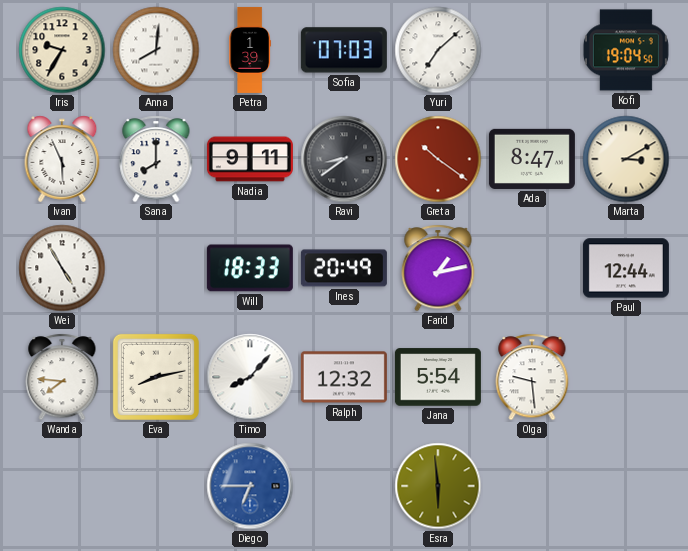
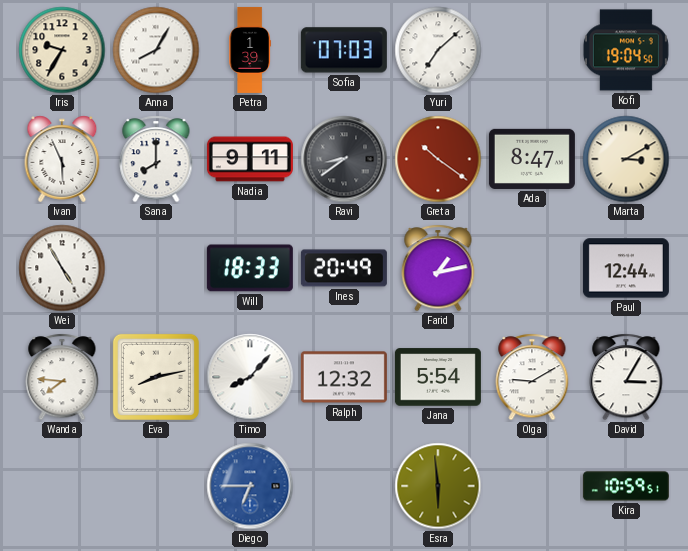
Anna: 8:01 -> 8:05
Olga: 9:29 -> 9:10
David: none -> 3:05
Kira: none -> 10:59
